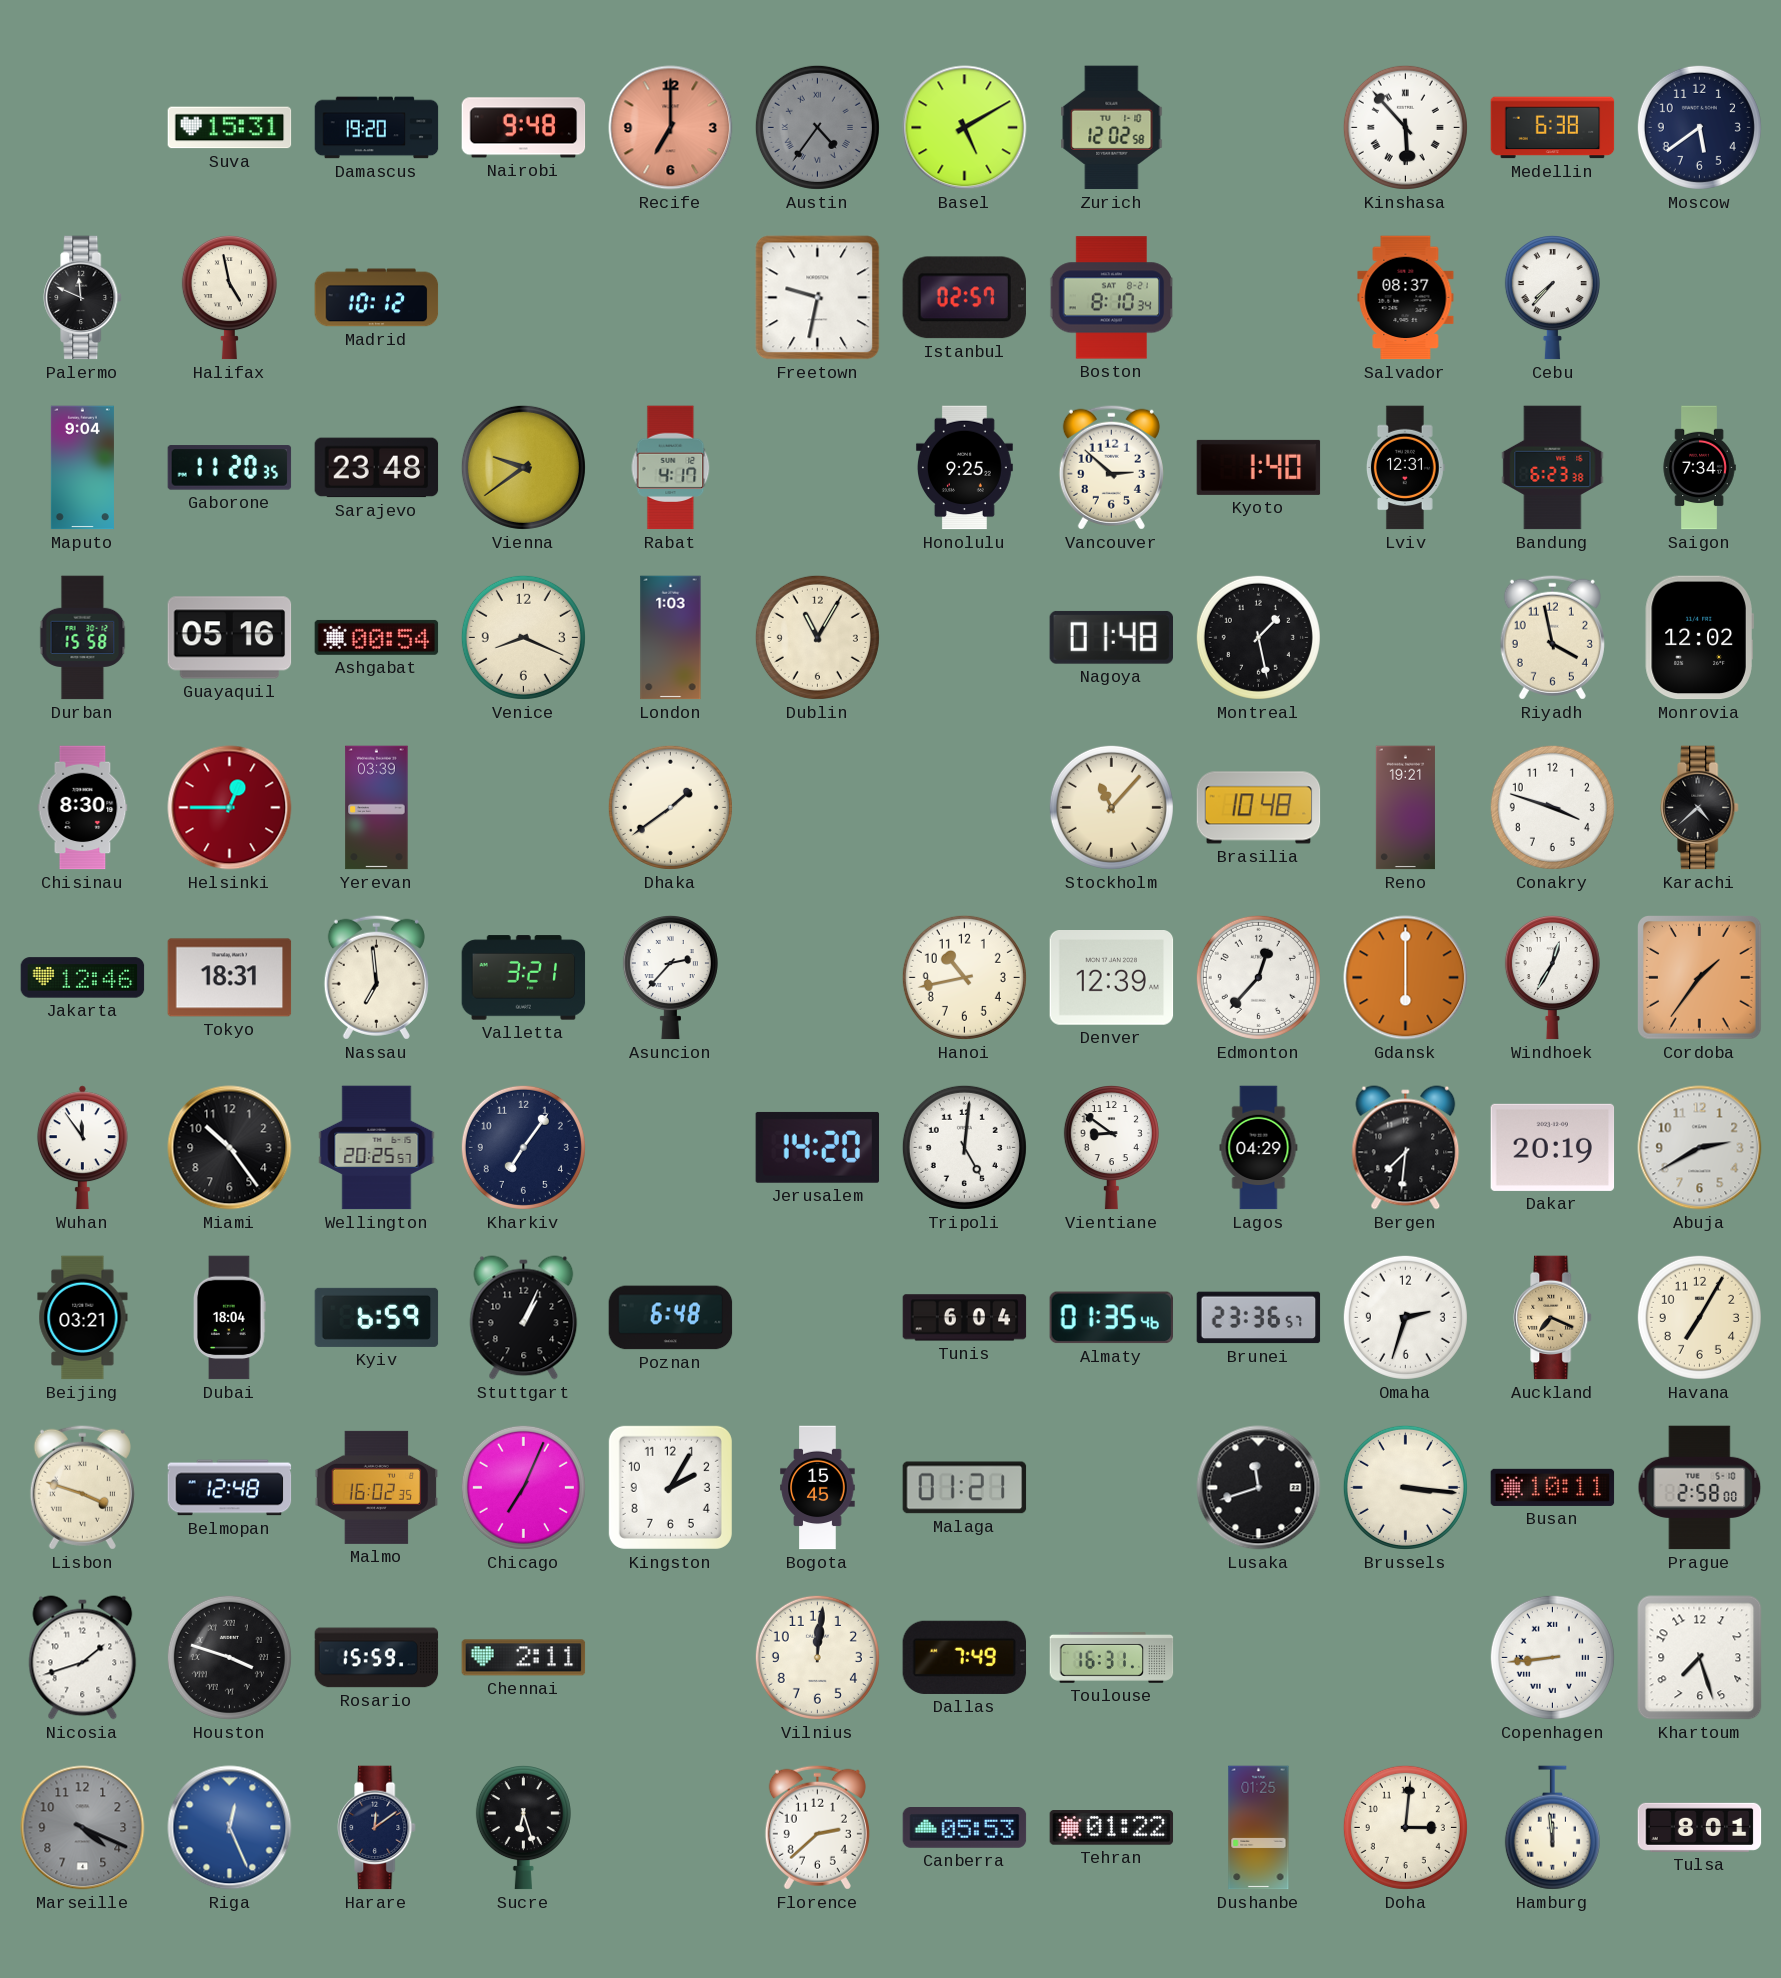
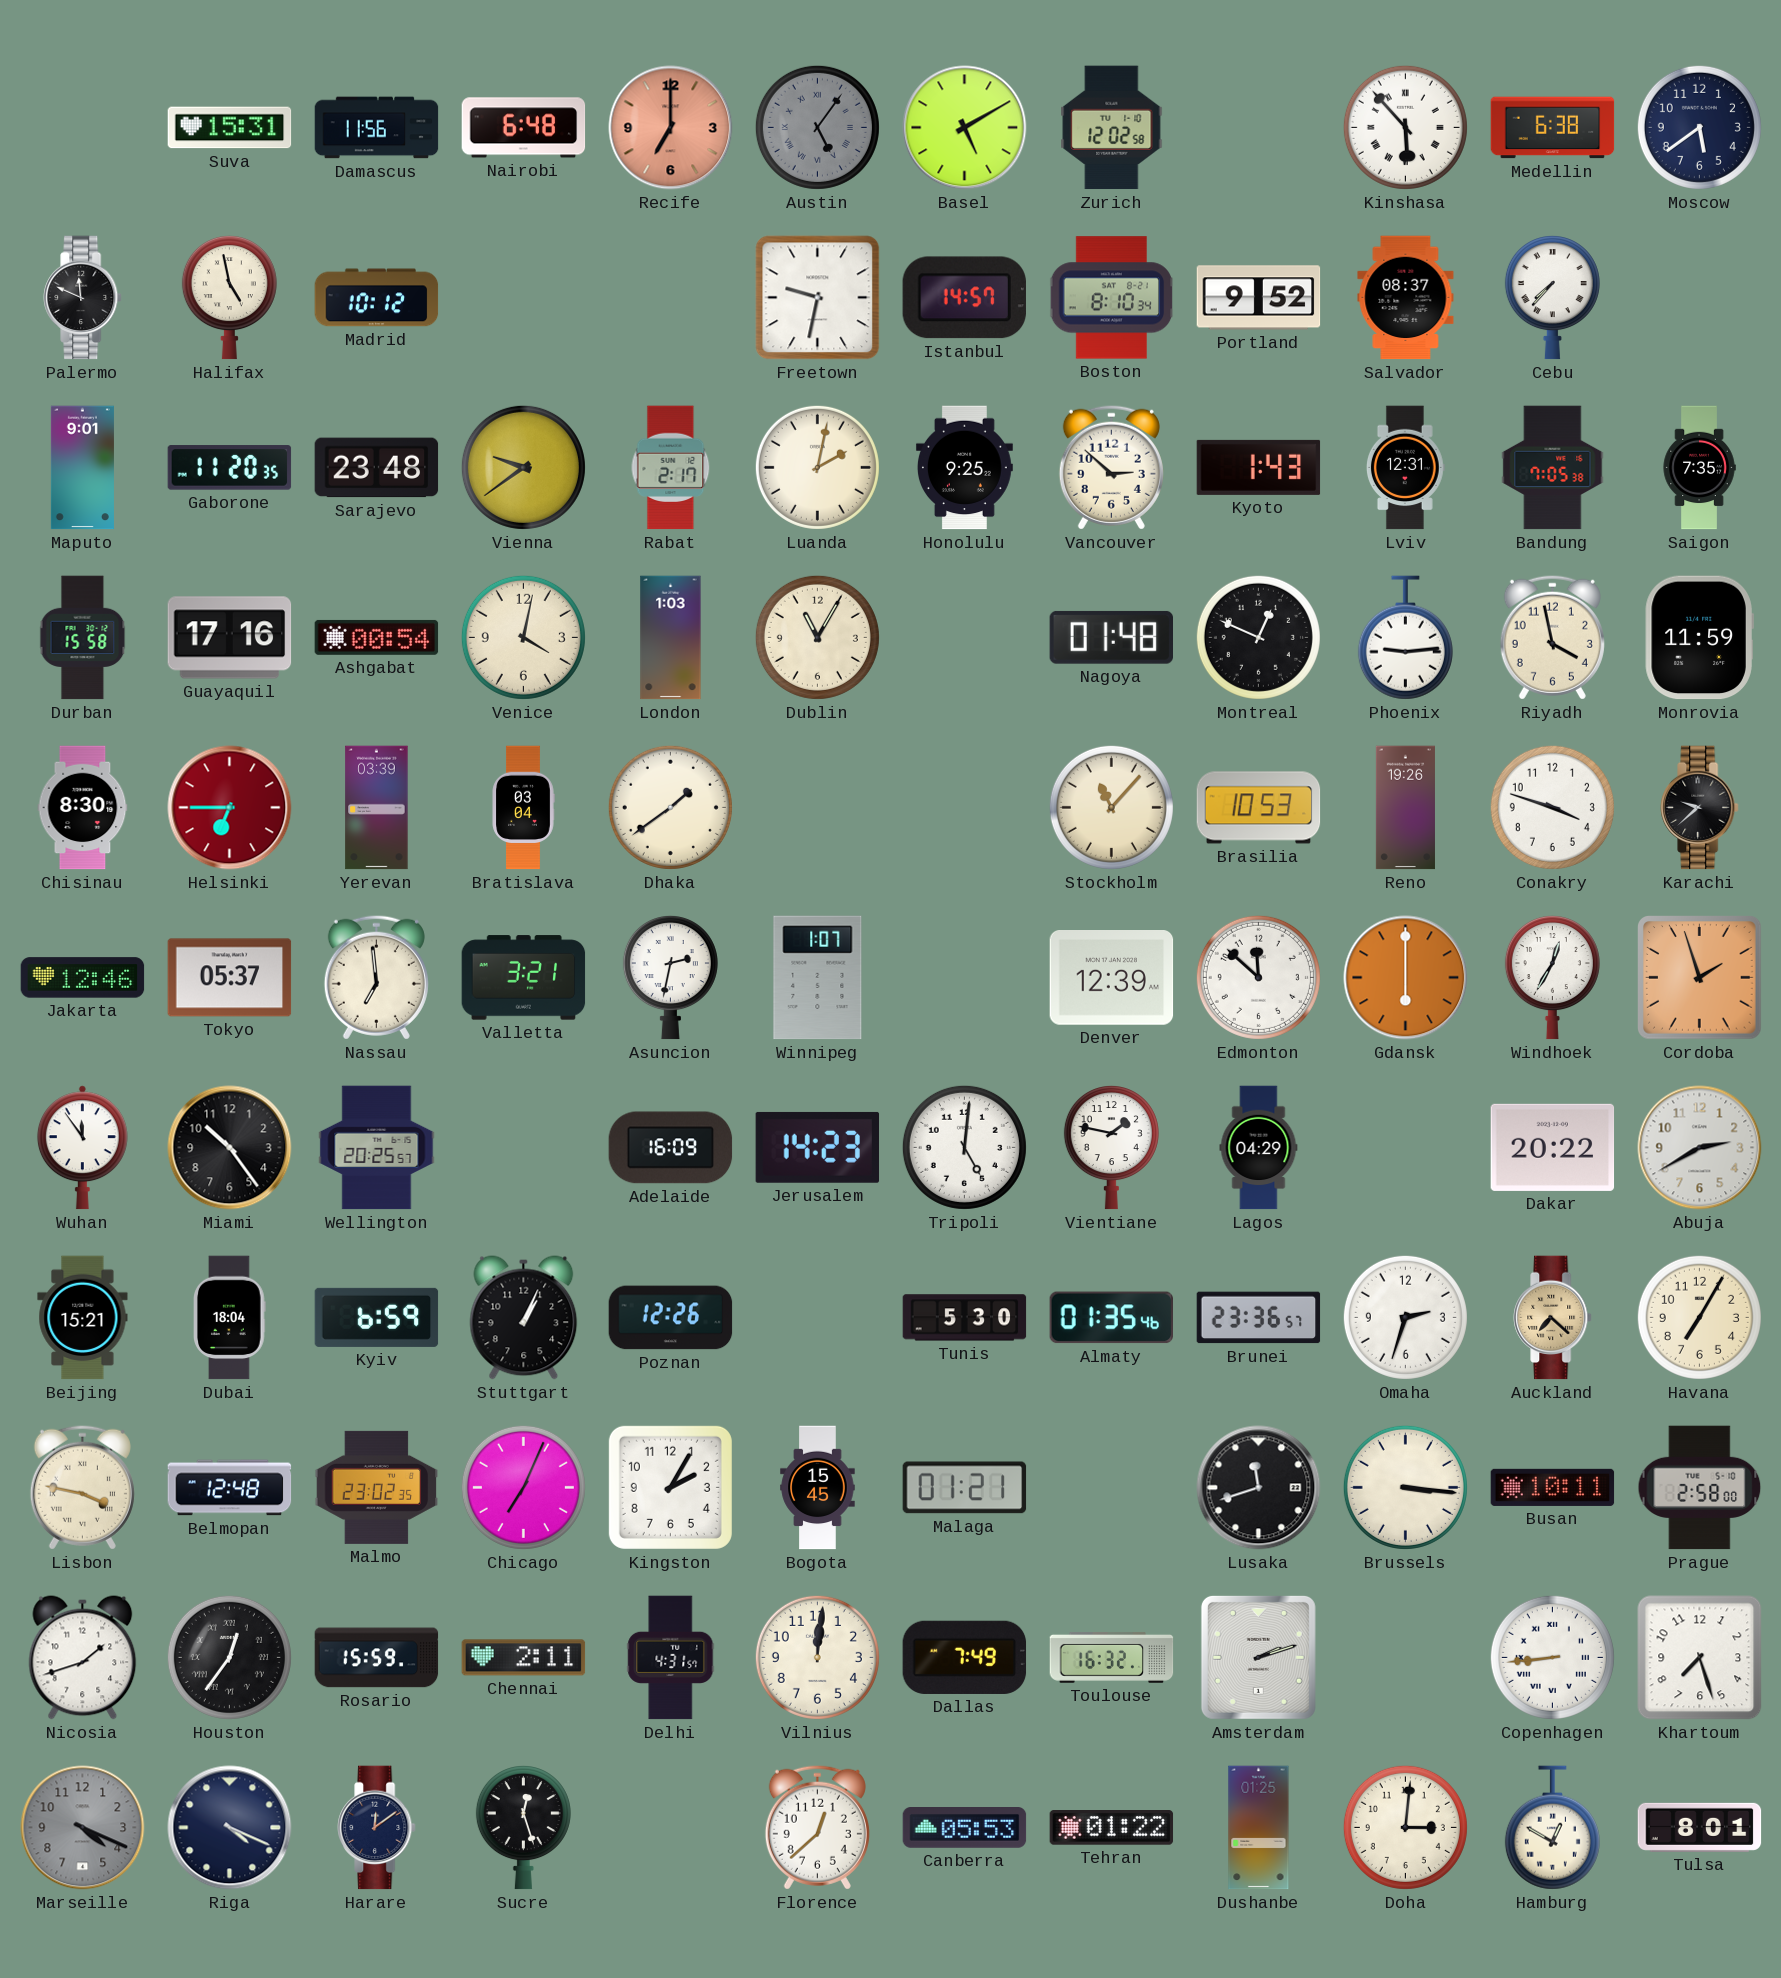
Damascus: 19:20 -> 11:56
Nairobi: 9:48 -> 6:48
Austin: 4:36 -> 5:06
Istanbul: 02:57 -> 14:57
Portland: none -> 9:52
Maputo: 9:04 -> 9:01
Rabat: 4:17 -> 2:17
Luanda: none -> 2:02
Kyoto: 1:40 -> 1:43
Bandung: 6:23 -> 7:05
Saigon: 7:34 -> 7:35
Guayaquil: 05:16 -> 17:16
Venice: 8:19 -> 4:02
Montreal: 1:28 -> 12:49
Phoenix: none -> 9:14
Monrovia: 12:02 -> 11:59
Helsinki: 12:45 -> 6:45
Bratislava: none -> 03:04
Brasilia: 10:48 -> 10:53
Reno: 19:21 -> 19:26
Karachi: 4:38 -> 9:38
Tokyo: 18:31 -> 05:37
Asuncion: 2:37 -> 2:32
Winnipeg: none -> 1:07
Hanoi: 10:43 -> none
Edmonton: 12:37 -> 11:52
Cordoba: 1:36 -> 1:57
Kharkiv: 7:06 -> none
Adelaide: none -> 16:09
Jerusalem: 14:20 -> 14:23
Vientiane: 8:51 -> 1:47
Bergen: 7:31 -> none
Dakar: 20:19 -> 20:22
Beijing: 03:21 -> 15:21
Poznan: 6:48 -> 12:26
Tunis: 6:04 -> 5:30
Auckland: 7:19 -> 7:22
Lisbon: 3:48 -> 3:47
Malmo: 16:02 -> 23:02
Houston: 3:48 -> 12:36
Delhi: none -> 4:31
Toulouse: 16:31 -> 16:32
Amsterdam: none -> 2:12
Riga: 12:26 -> 4:19
Riga dial: blue -> navy
Sucre: 6:27 -> 12:27
Florence: 2:38 -> 12:38
Hamburg: 11:59 -> 12:50
